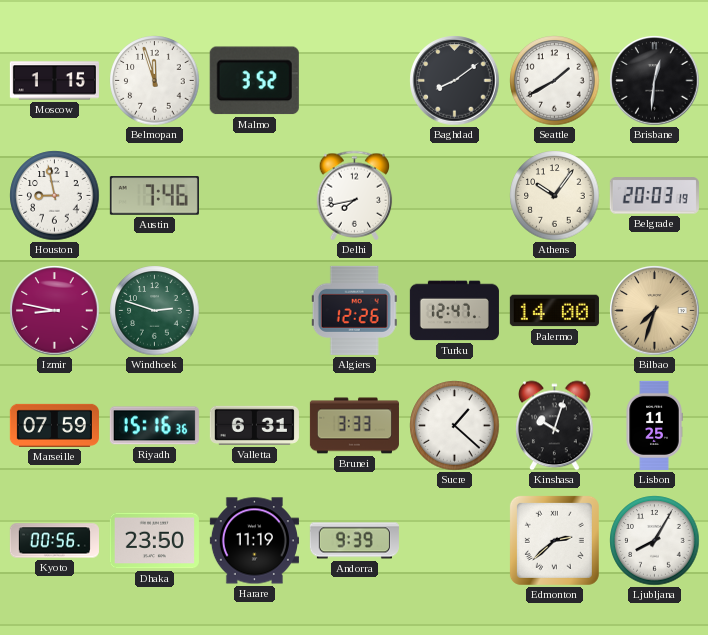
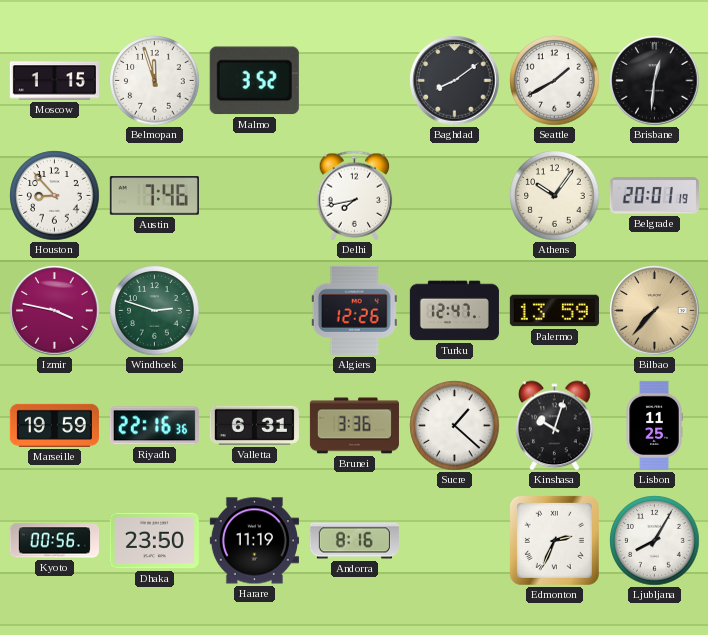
Houston: 8:58 -> 8:53
Belgrade: 20:03 -> 20:01
Izmir: 8:47 -> 3:47
Palermo: 14:00 -> 13:59
Bilbao: 7:33 -> 7:37
Marseille: 07:59 -> 19:59
Riyadh: 15:16 -> 22:16
Brunei: 3:33 -> 3:36
Andorra: 9:39 -> 8:16
Edmonton: 2:38 -> 2:34
